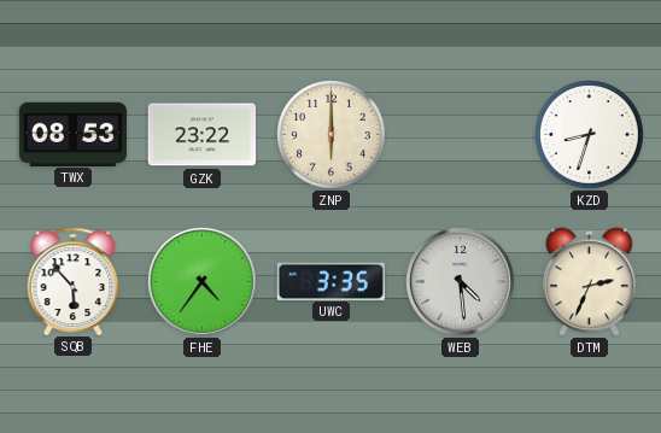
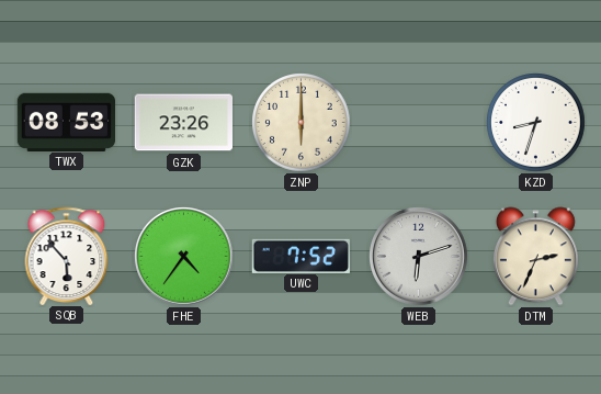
GZK: 23:22 -> 23:26
UWC: 3:35 -> 7:52
WEB: 4:29 -> 6:12
